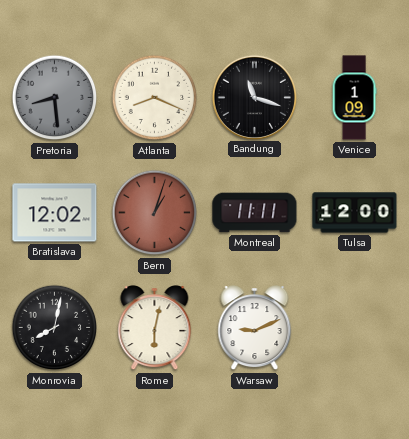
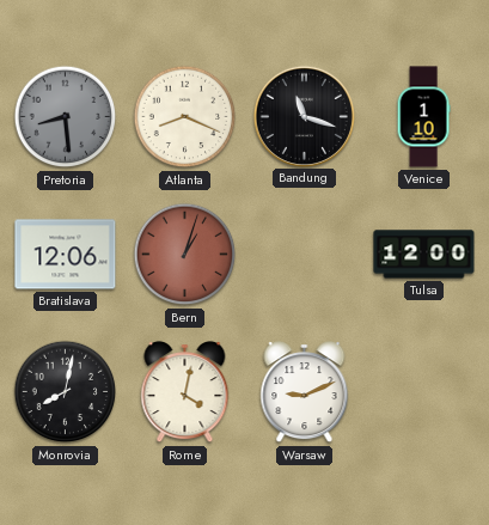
Venice: 1:09 -> 1:10
Bratislava: 12:02 -> 12:06
Montreal: 11:11 -> none
Rome: 6:02 -> 4:02
